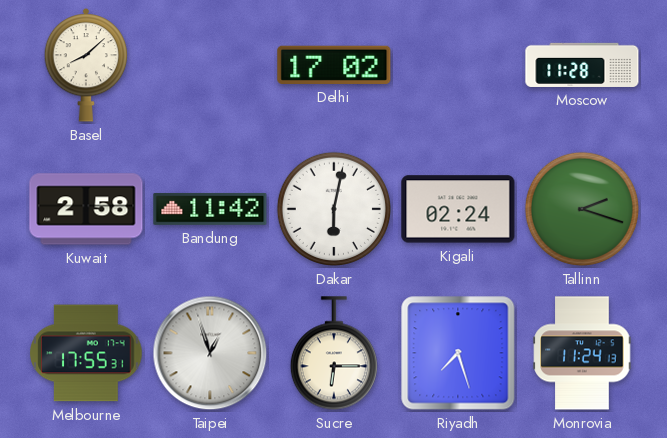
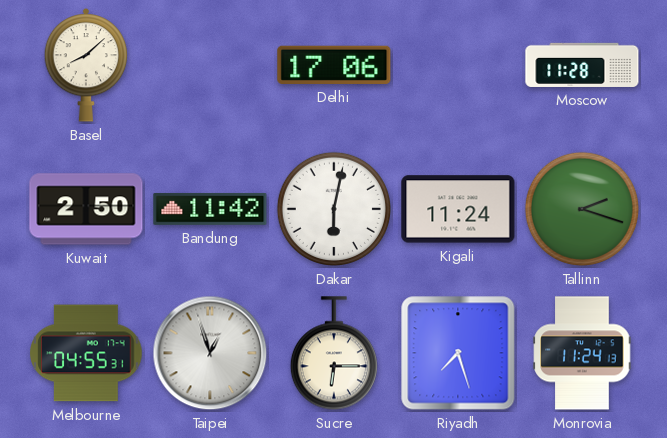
Delhi: 17:02 -> 17:06
Kuwait: 2:58 -> 2:50
Kigali: 02:24 -> 11:24
Melbourne: 17:55 -> 04:55
